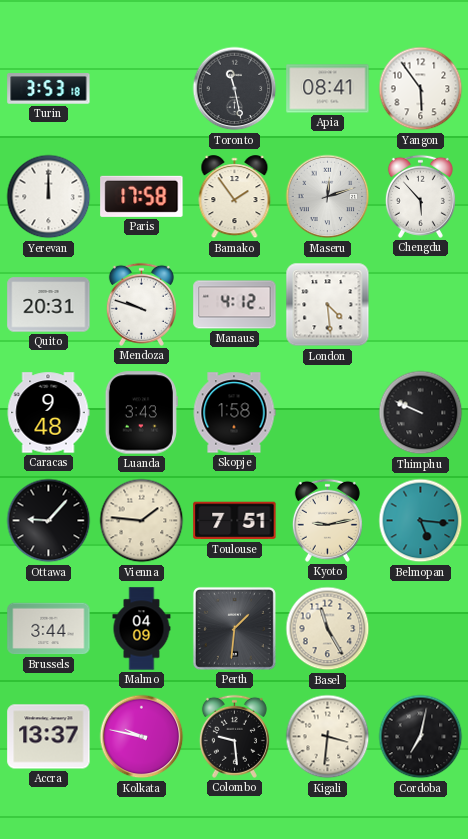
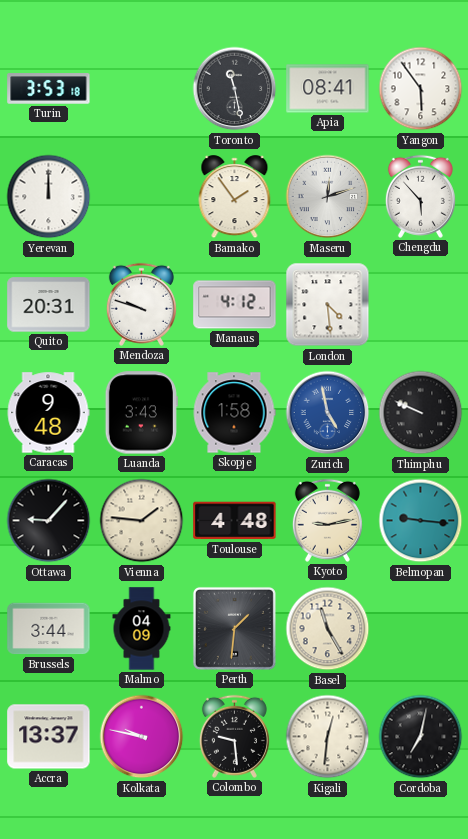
Paris: 17:58 -> none
Zurich: none -> 4:58
Toulouse: 7:51 -> 4:48
Belmopan: 5:16 -> 9:16
Kigali: 3:31 -> 12:31
